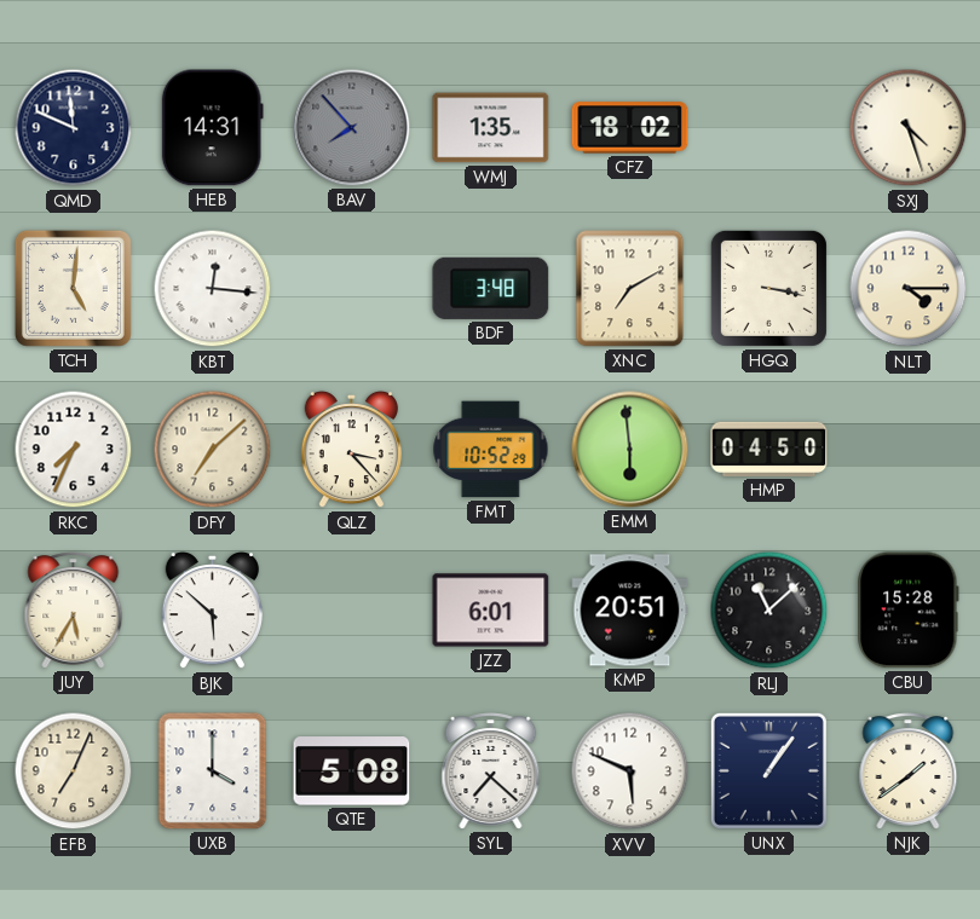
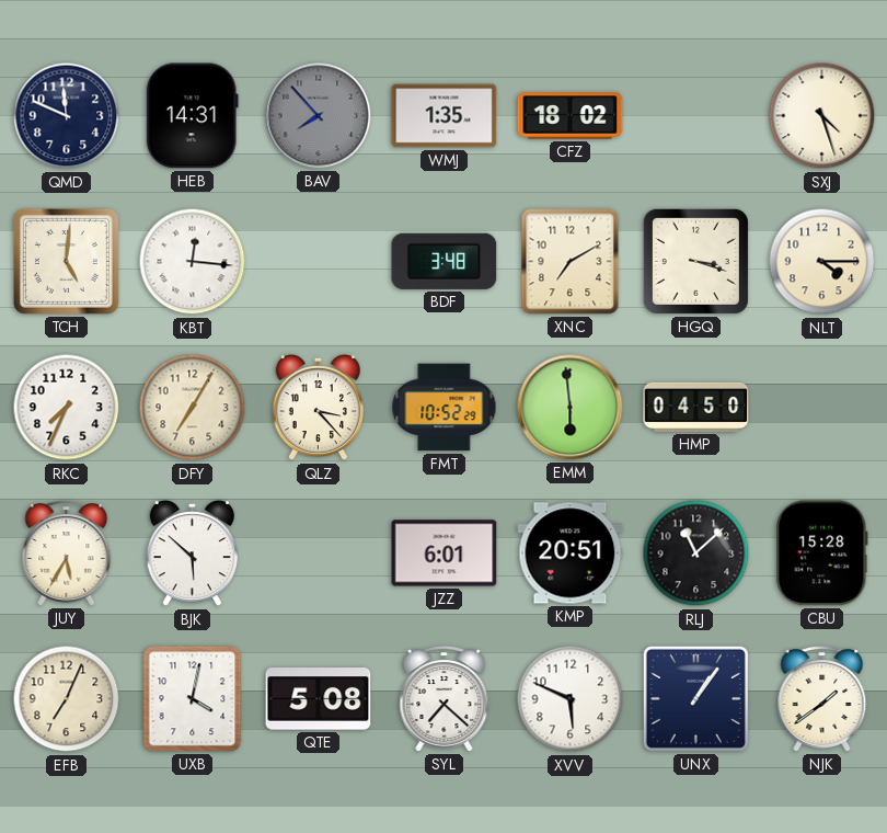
HGQ: 3:17 -> 3:18
DFY: 7:08 -> 7:05
UXB: 4:00 -> 4:02
